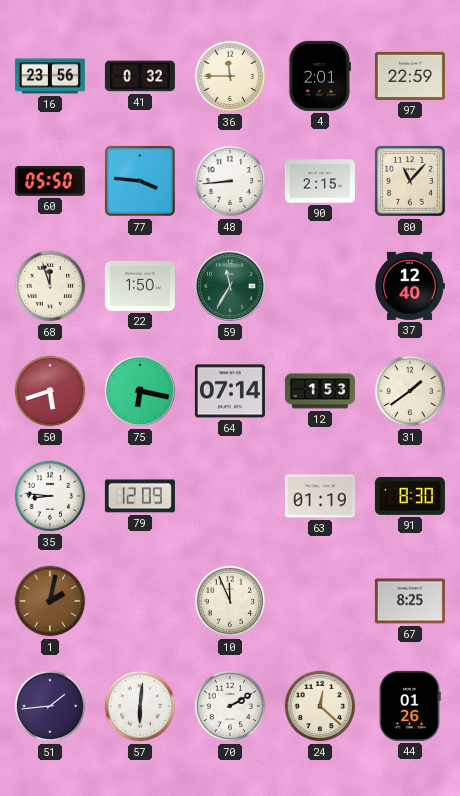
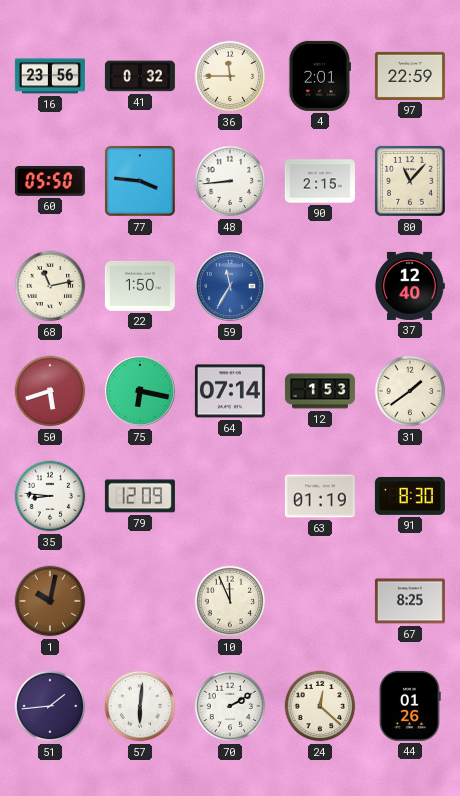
68: 11:57 -> 11:13
59 dial: green -> blue
1: 2:02 -> 10:02
